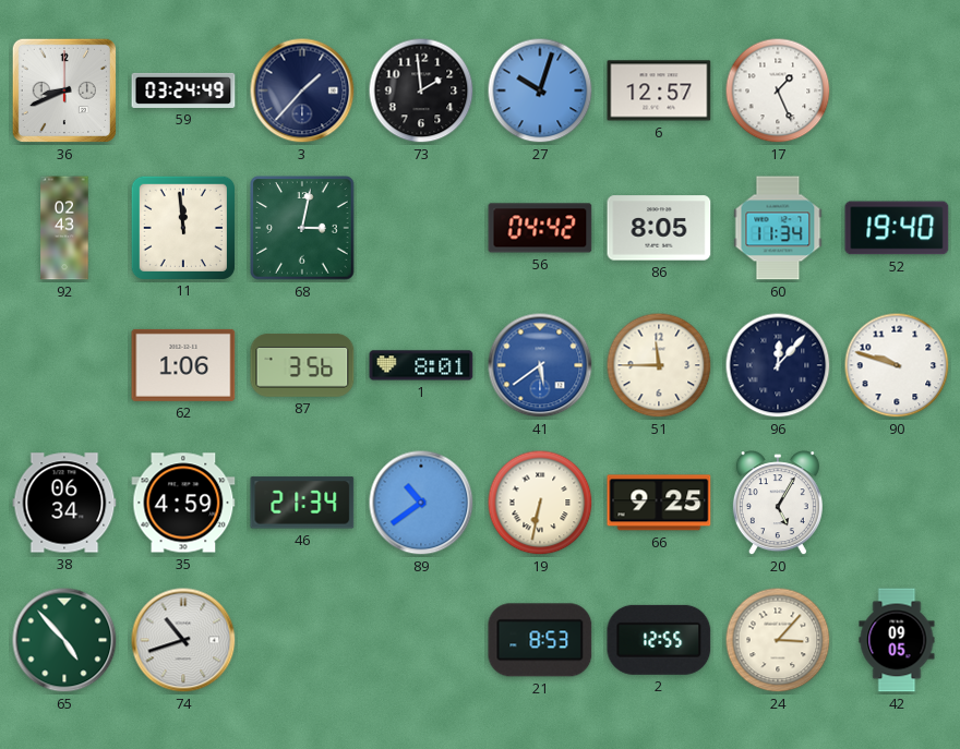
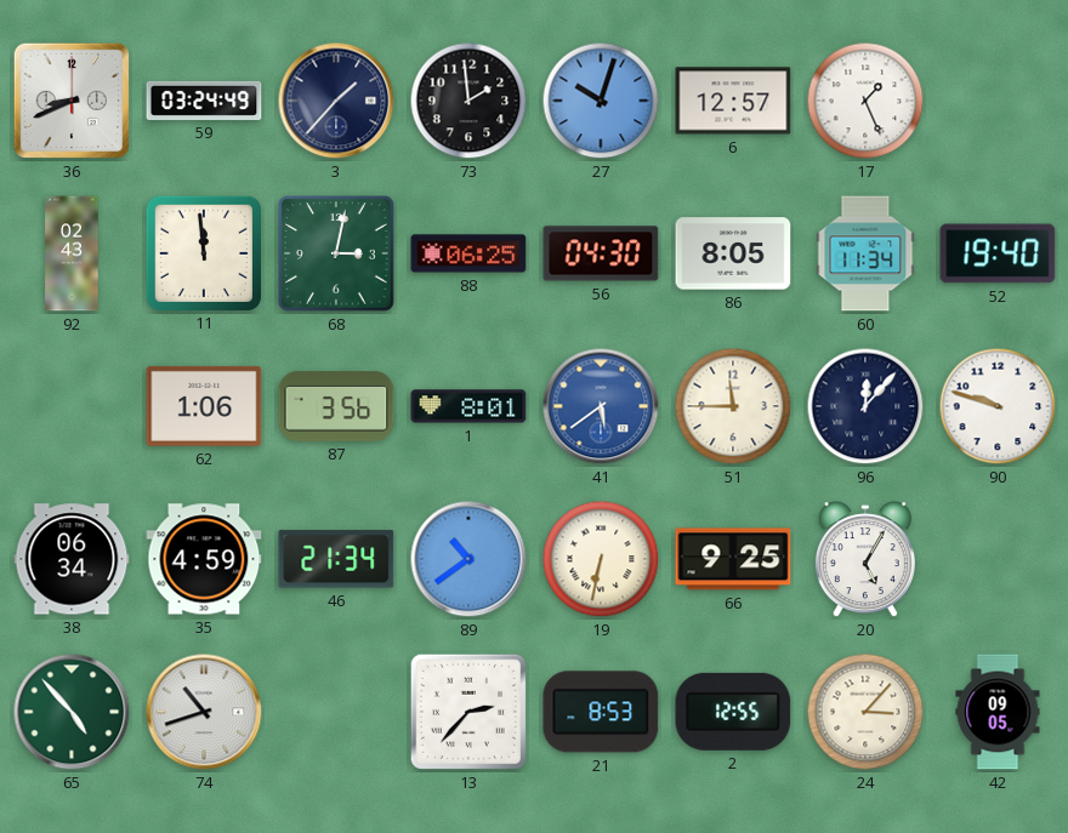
88: none -> 06:25
56: 04:42 -> 04:30
13: none -> 2:37
